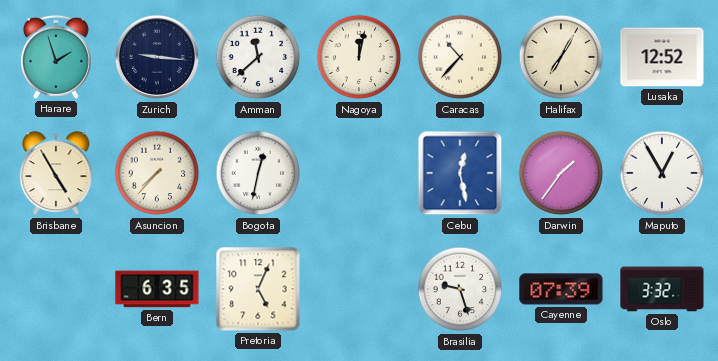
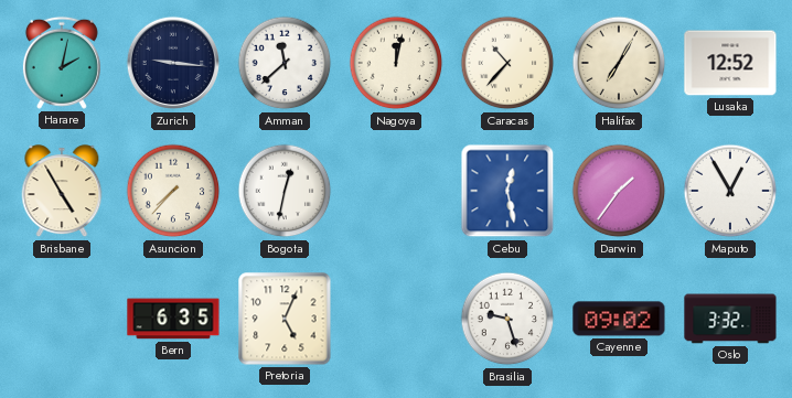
Harare: 1:57 -> 2:02
Cayenne: 07:39 -> 09:02
